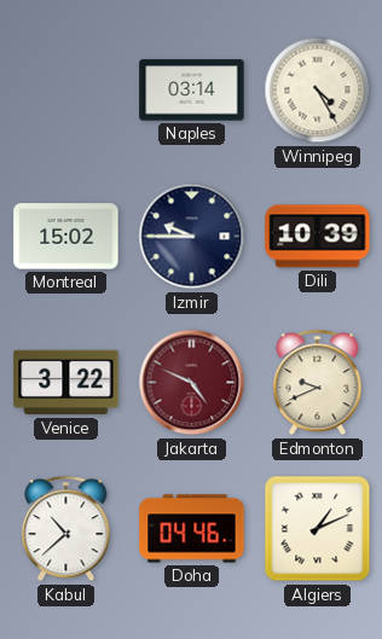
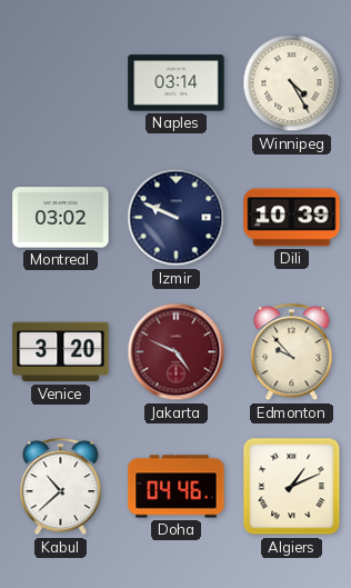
Montreal: 15:02 -> 03:02
Izmir: 9:45 -> 9:49
Venice: 3:22 -> 3:20
Edmonton: 9:41 -> 9:53
